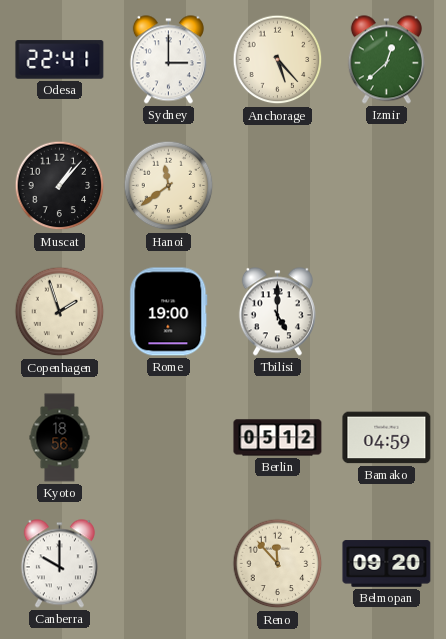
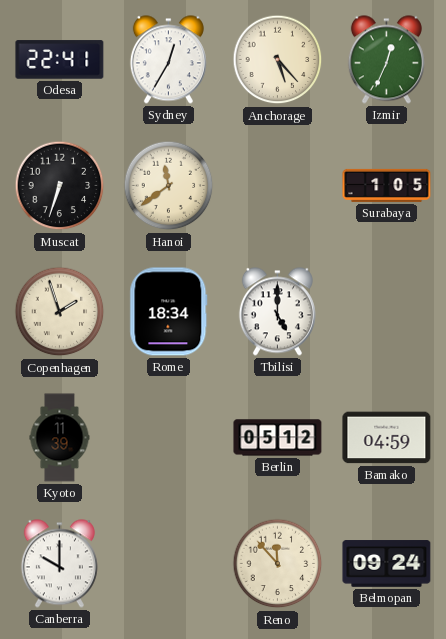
Sydney: 3:00 -> 12:35
Izmir: 12:38 -> 12:34
Muscat: 1:07 -> 6:33
Surabaya: none -> 1:05
Rome: 19:00 -> 18:34
Kyoto: 18:56 -> 11:39
Belmopan: 09:20 -> 09:24
